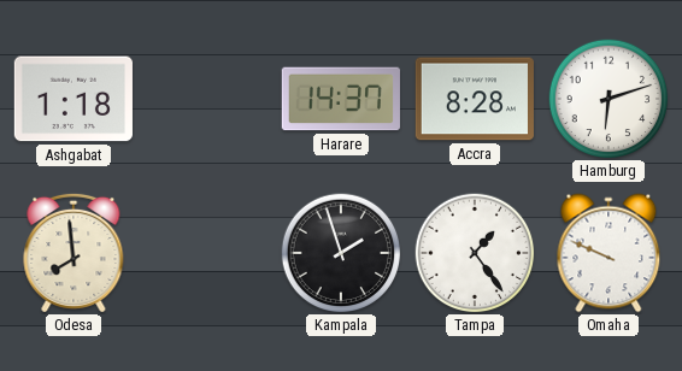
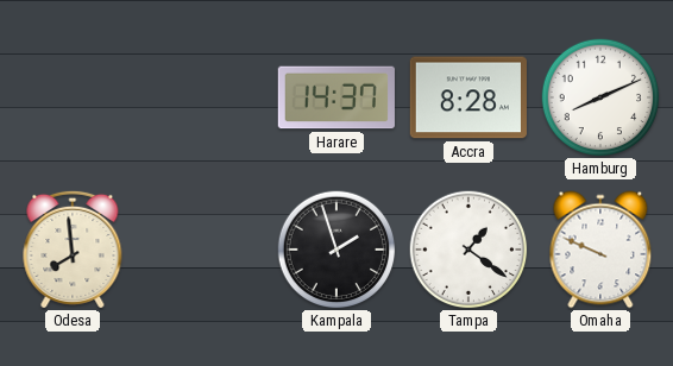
Ashgabat: 1:18 -> none
Hamburg: 6:12 -> 8:11
Tampa: 1:24 -> 1:21
